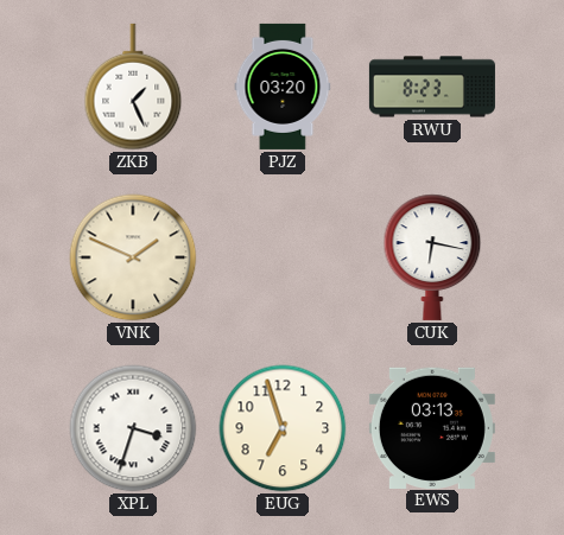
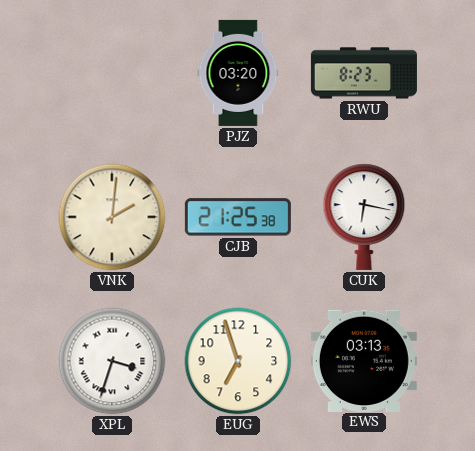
ZKB: 1:26 -> none
VNK: 1:49 -> 2:01
CJB: none -> 21:25
